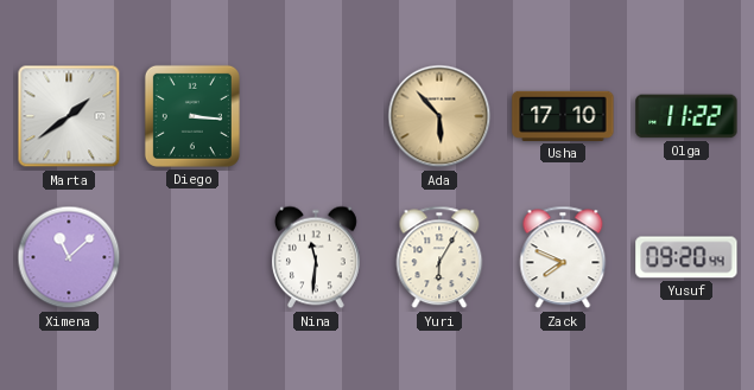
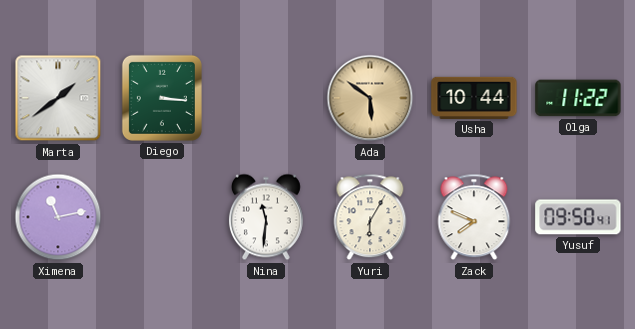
Ada: 5:53 -> 5:51
Usha: 17:10 -> 10:44
Ximena: 11:08 -> 11:13
Yusuf: 09:20 -> 09:50
